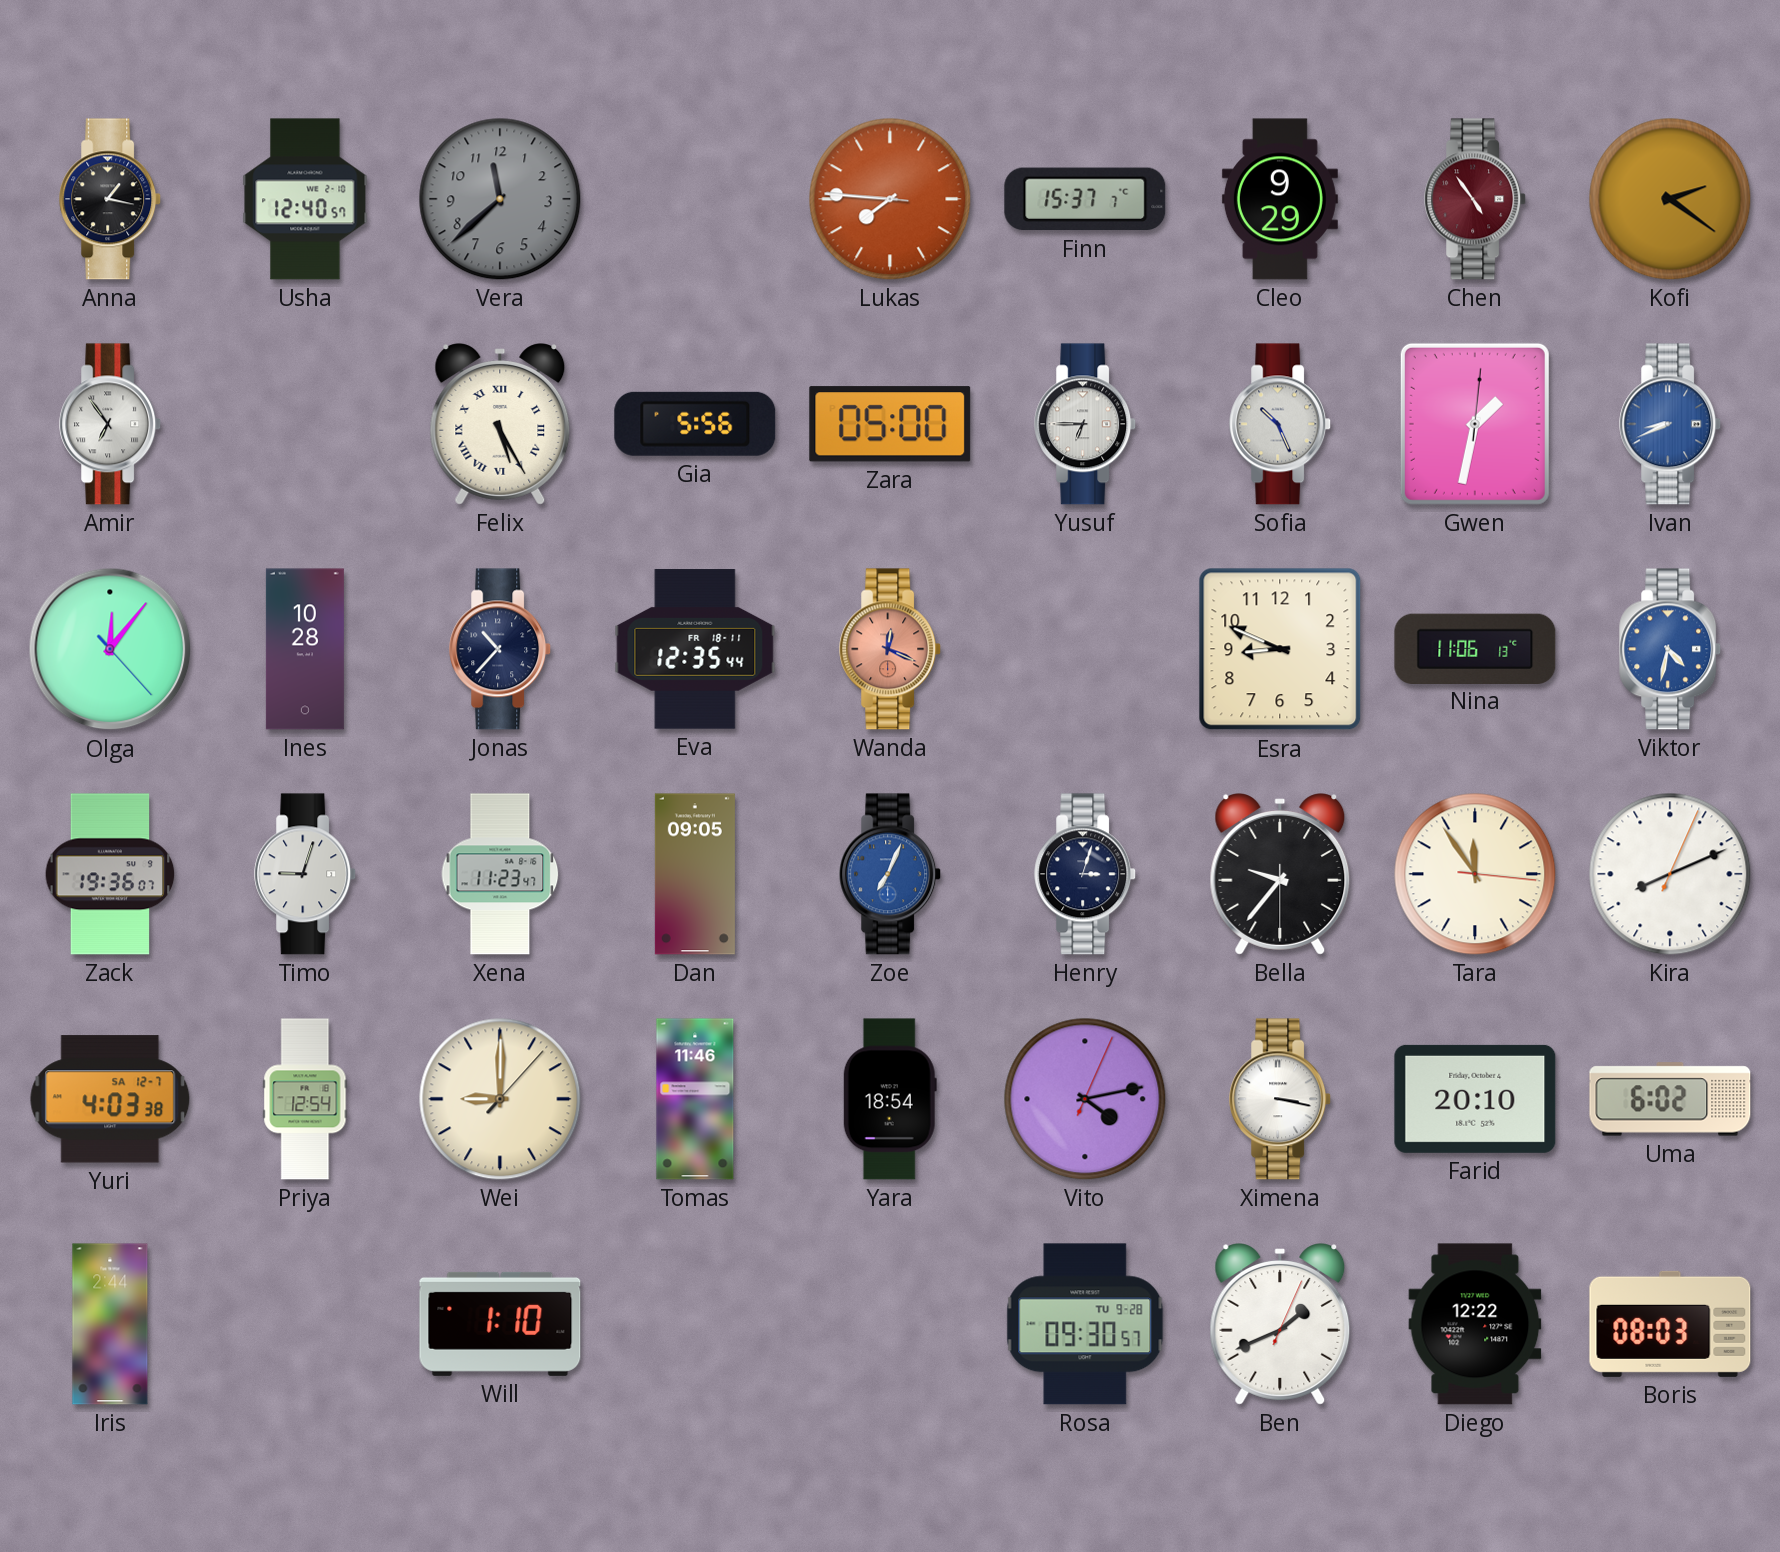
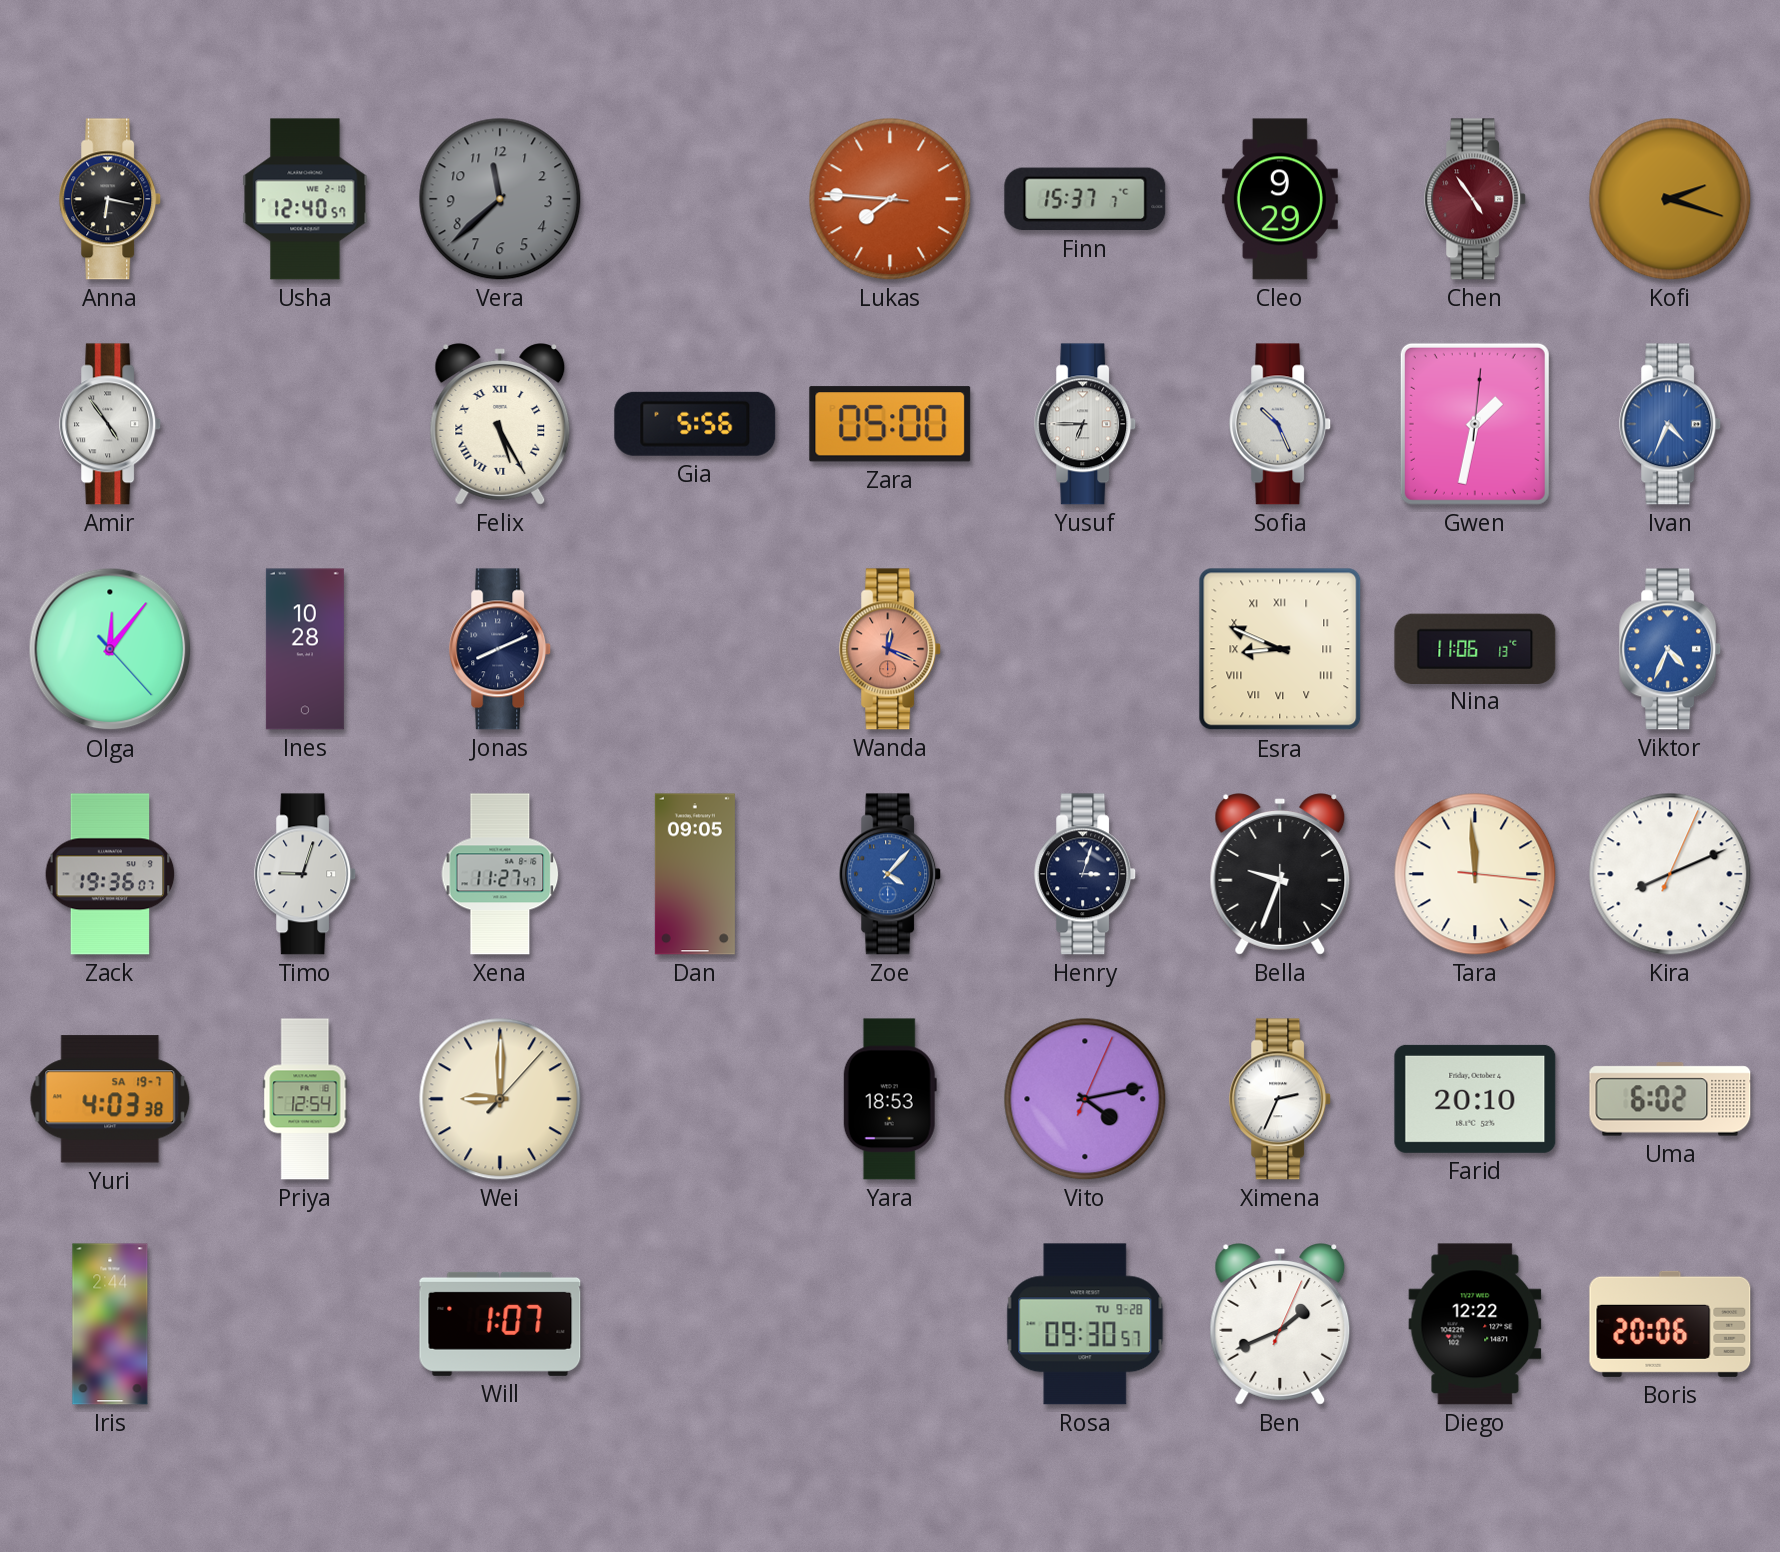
Anna: 1:17 -> 6:17
Kofi: 2:21 -> 2:18
Amir: 6:54 -> 4:54
Ivan: 8:41 -> 4:34
Jonas: 10:37 -> 8:11
Eva: 12:35 -> none
Esra numerals: Arabic -> Roman
Viktor: 4:32 -> 4:34
Xena: 11:23 -> 11:27
Zoe: 7:04 -> 4:07
Bella: 9:36 -> 9:33
Tara: 11:54 -> 11:59
Yuri date: SA 12-7 -> SA 19-7
Tomas: 11:46 -> none
Yara: 18:54 -> 18:53
Ximena: 3:17 -> 2:34
Will: 1:10 -> 1:07
Boris: 08:03 -> 20:06
